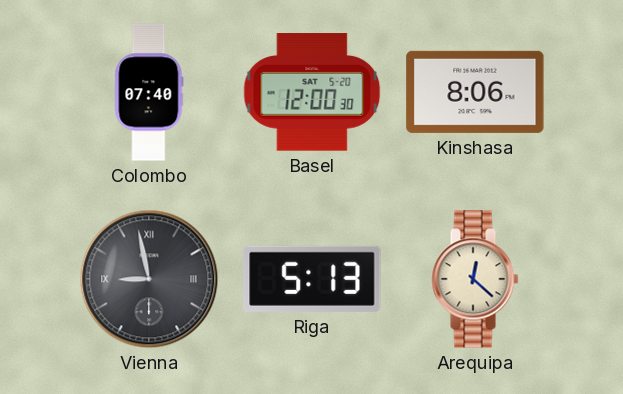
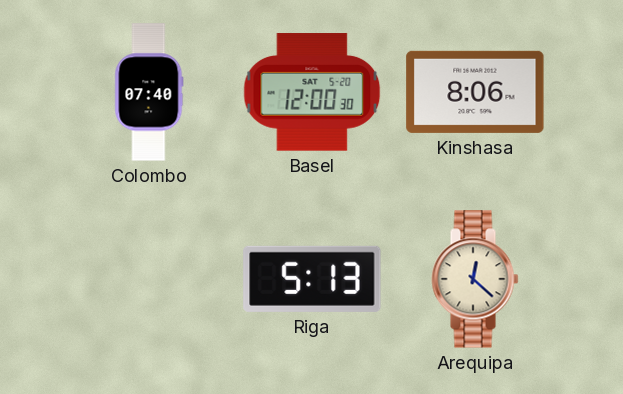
Vienna: 8:58 -> none
